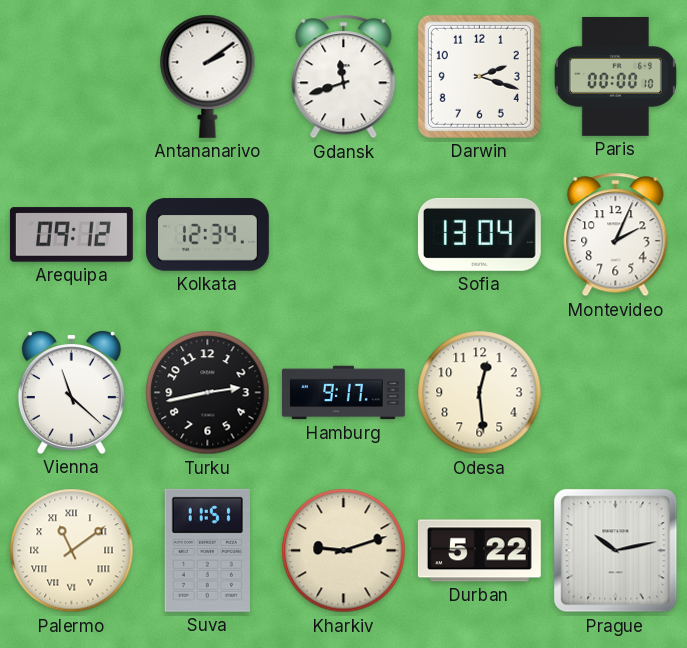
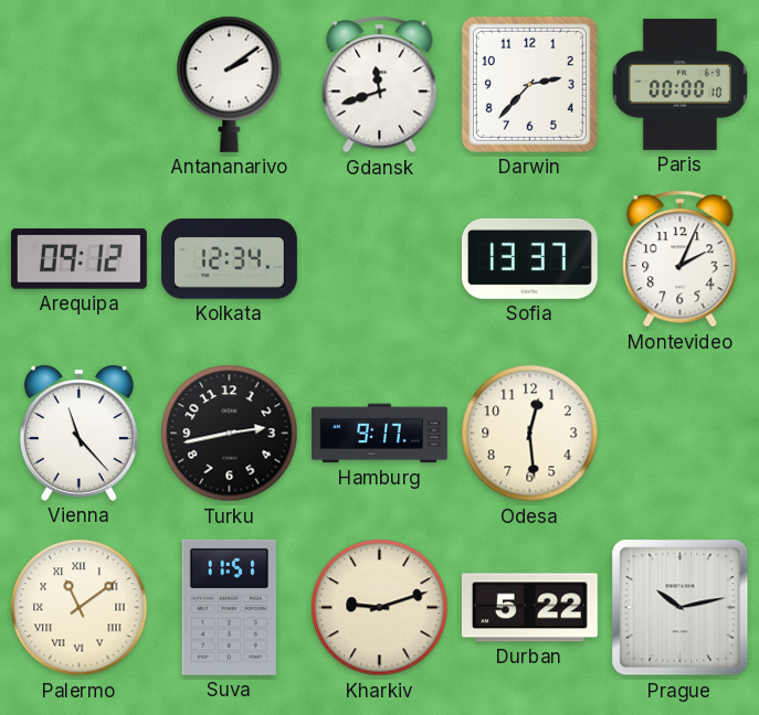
Darwin: 2:18 -> 2:37
Sofia: 13:04 -> 13:37
Vienna: 11:22 -> 11:23
